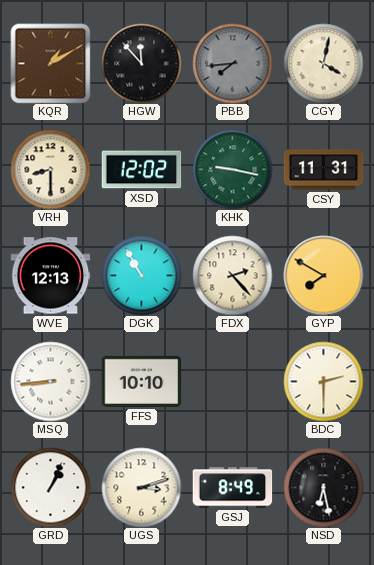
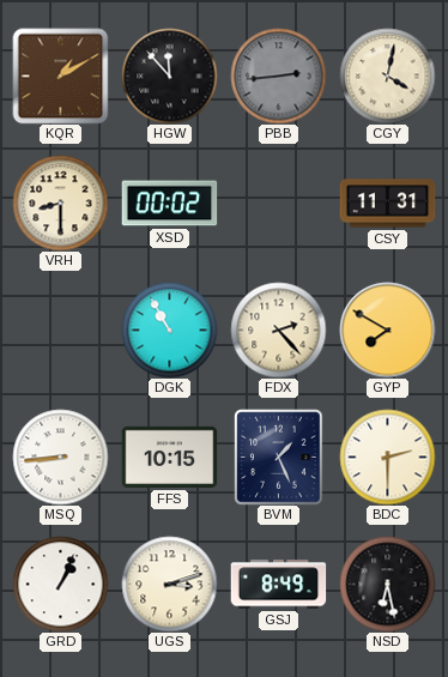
PBB: 7:44 -> 2:44
XSD: 12:02 -> 00:02
KHK: 9:17 -> none
WVE: 12:13 -> none
FFS: 10:10 -> 10:15
BVM: none -> 1:26
